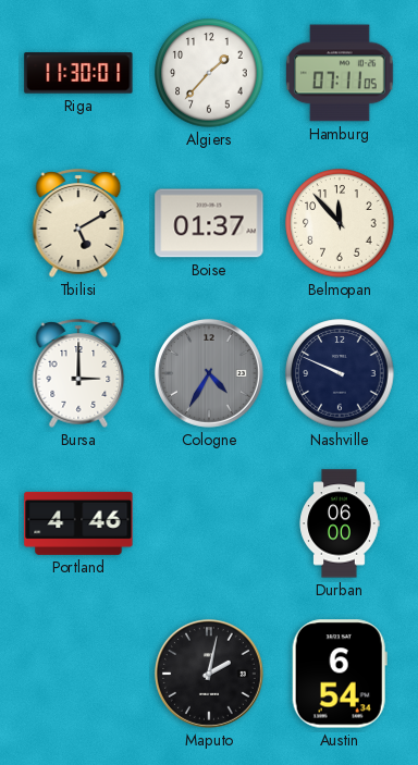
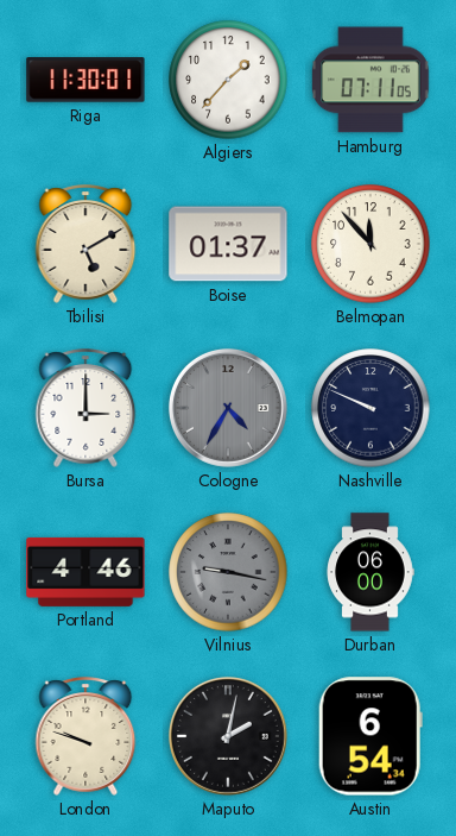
Vilnius: none -> 9:17
London: none -> 9:48
